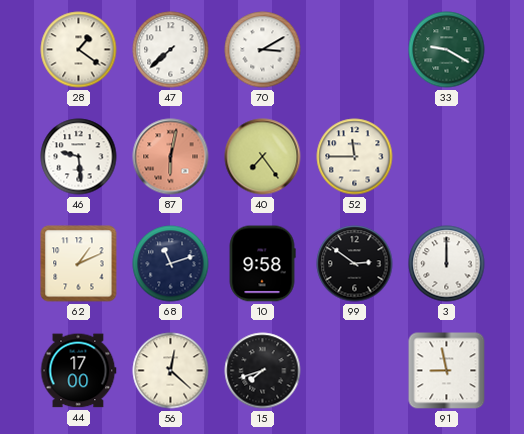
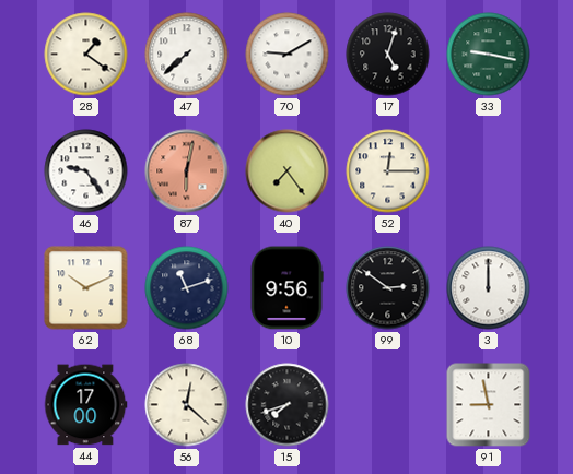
70: 3:10 -> 9:10
17: none -> 5:03
33: 9:20 -> 9:17
46: 9:29 -> 9:24
52: 11:45 -> 12:15
62: 1:11 -> 10:11
10: 9:58 -> 9:56
